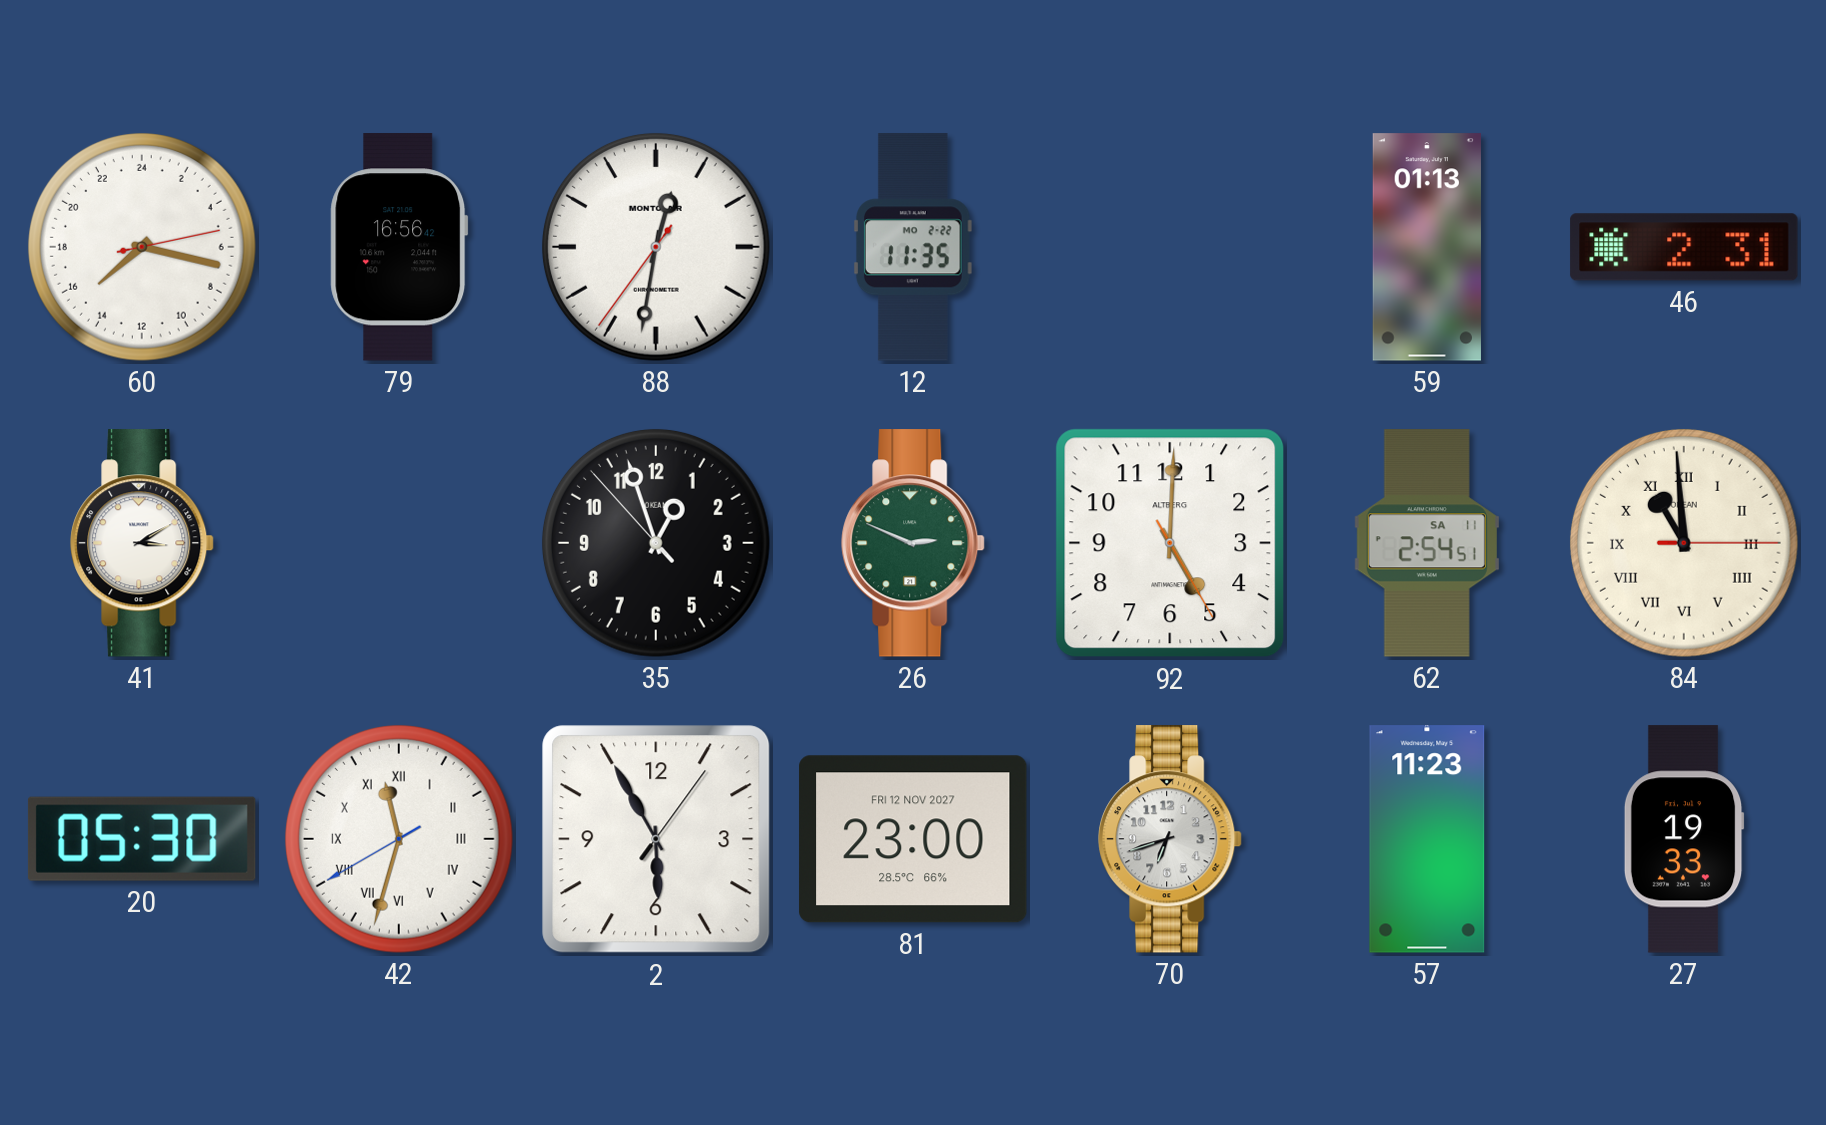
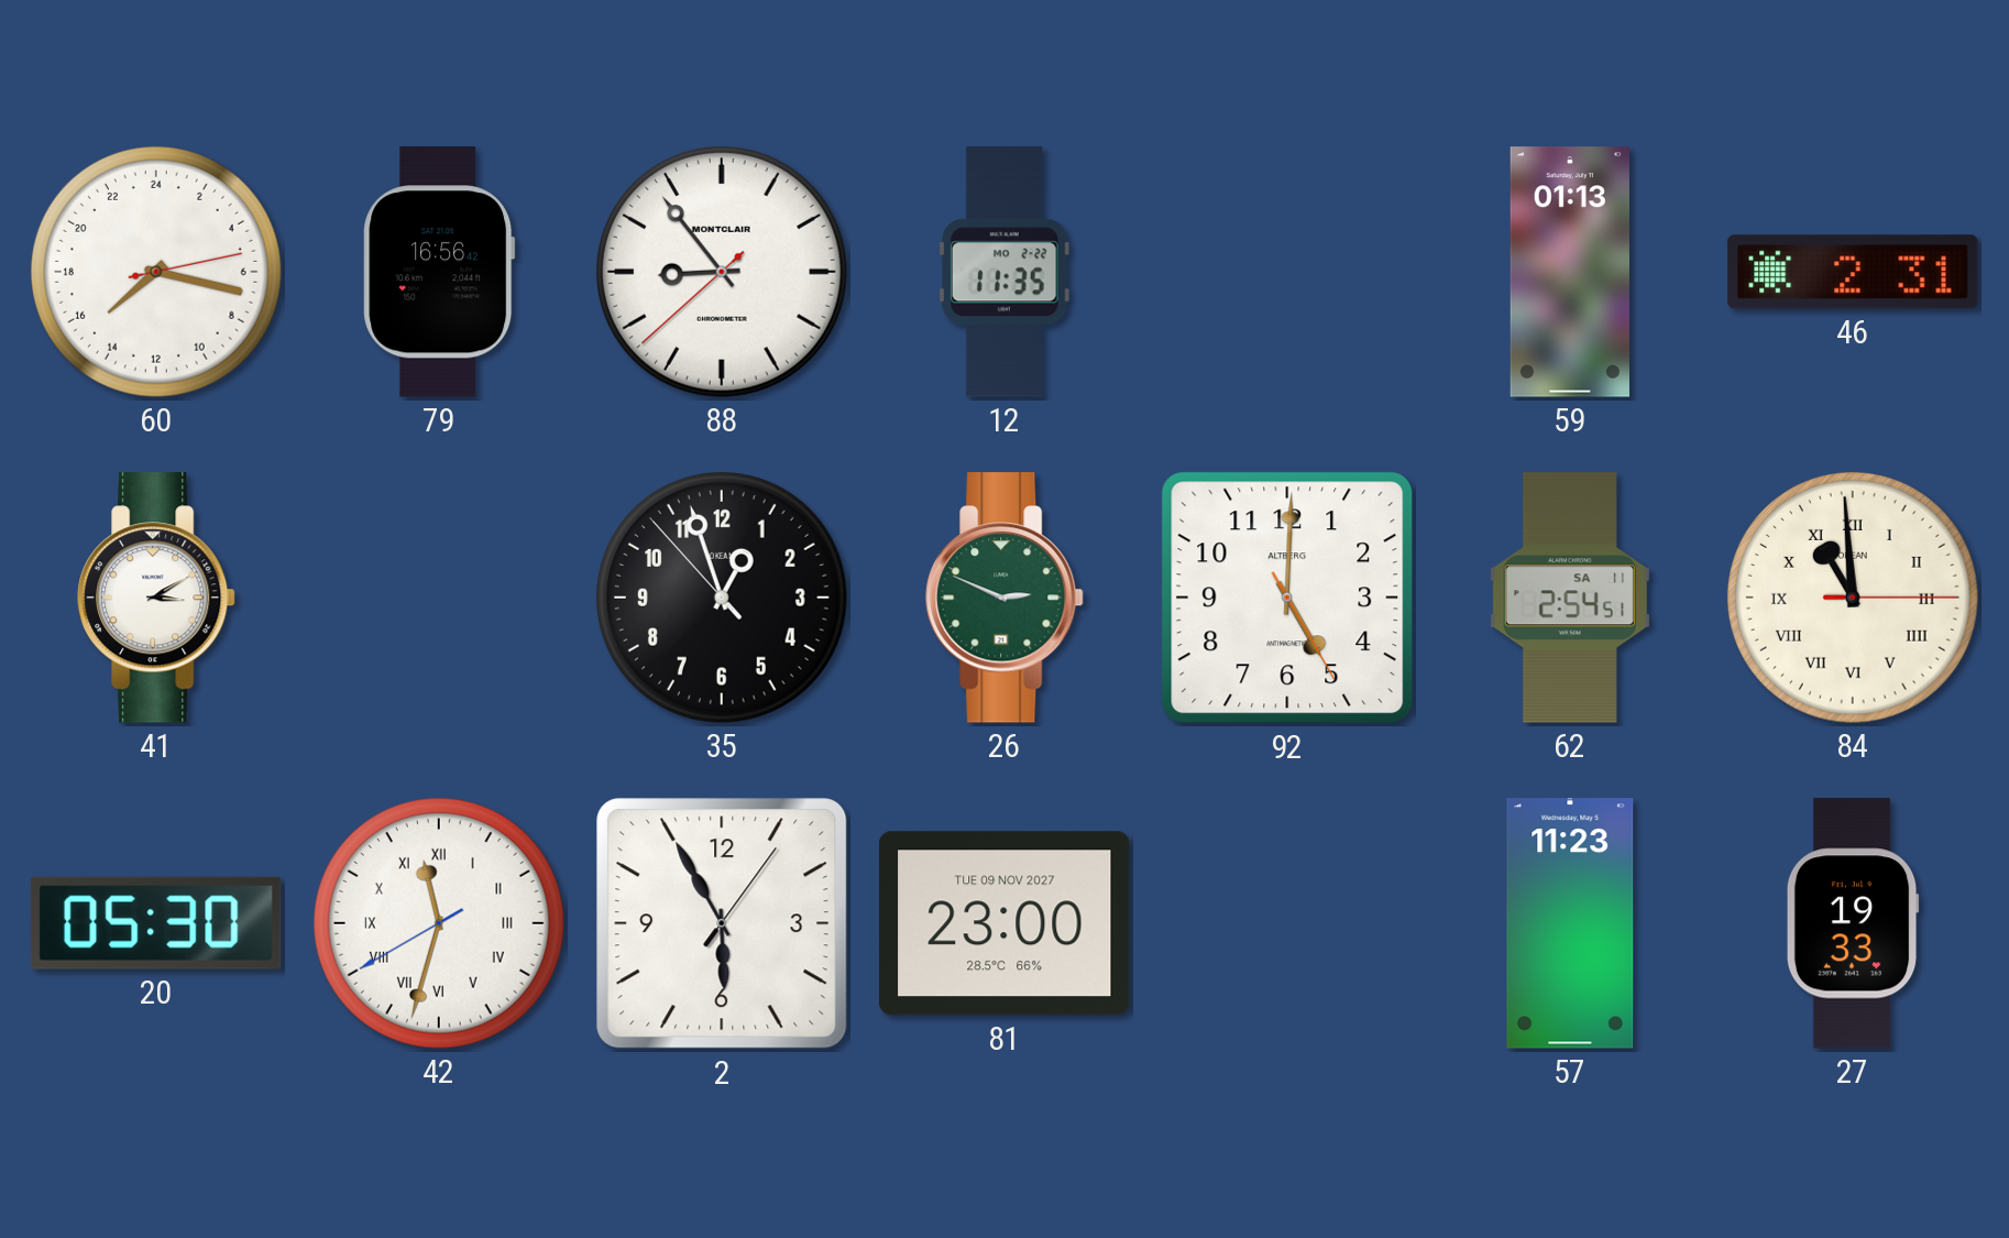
88: 12:31 -> 8:53
81 date: FRI 12 NOV 2027 -> TUE 09 NOV 2027
70: 6:42 -> none
